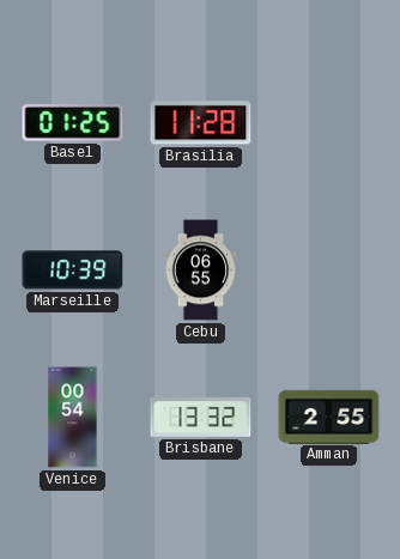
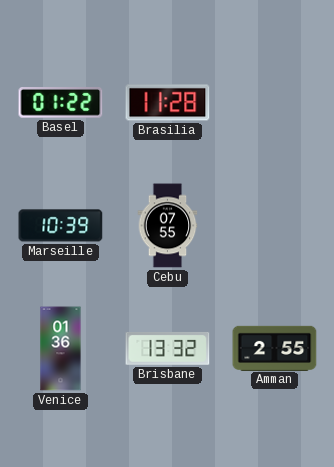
Basel: 01:25 -> 01:22
Cebu: 06:55 -> 07:55
Venice: 00:54 -> 01:36
